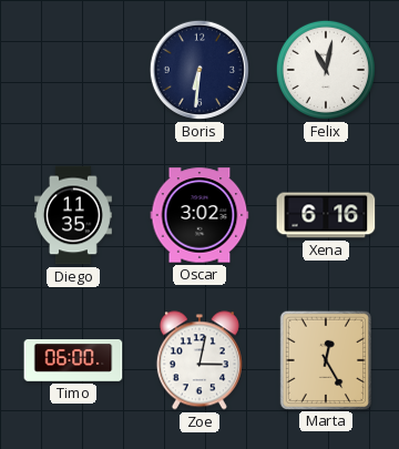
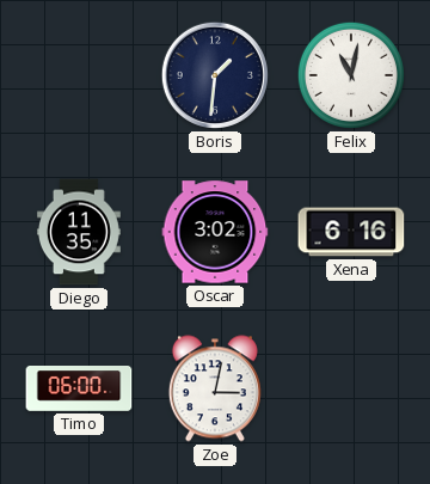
Boris: 6:31 -> 1:31
Marta: 12:25 -> none
